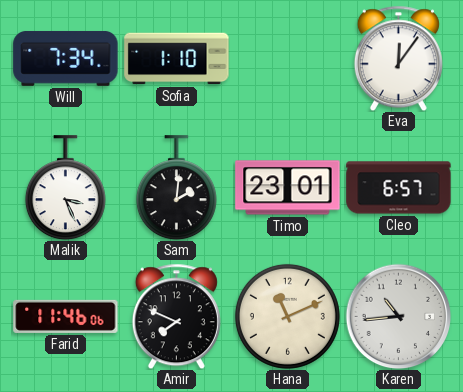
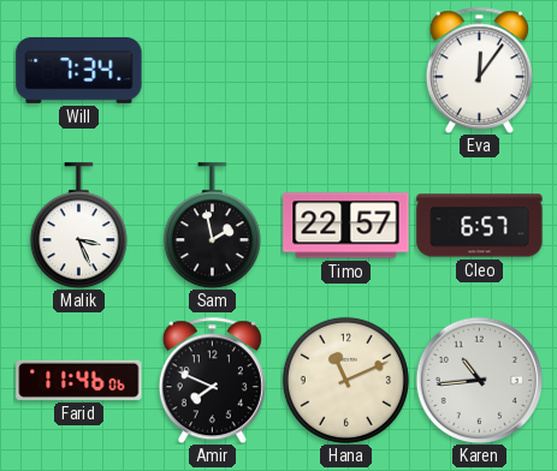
Sofia: 1:10 -> none
Sam: 2:01 -> 1:58
Timo: 23:01 -> 22:57
